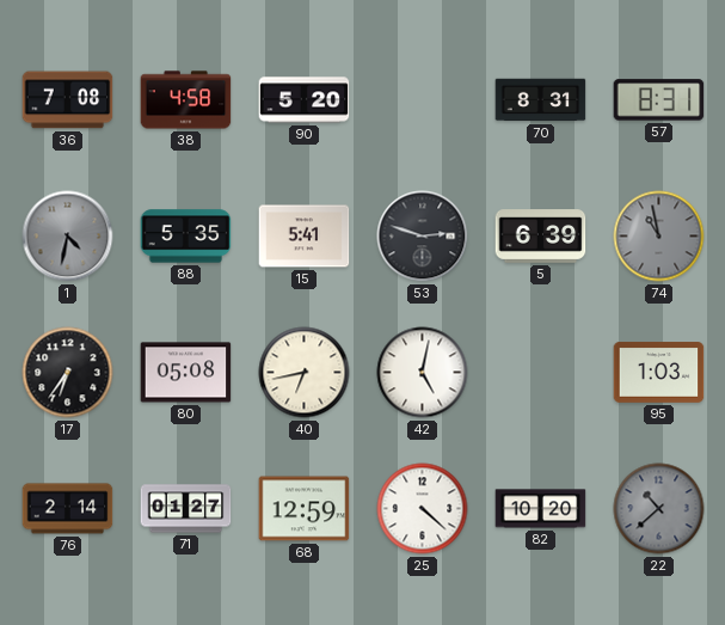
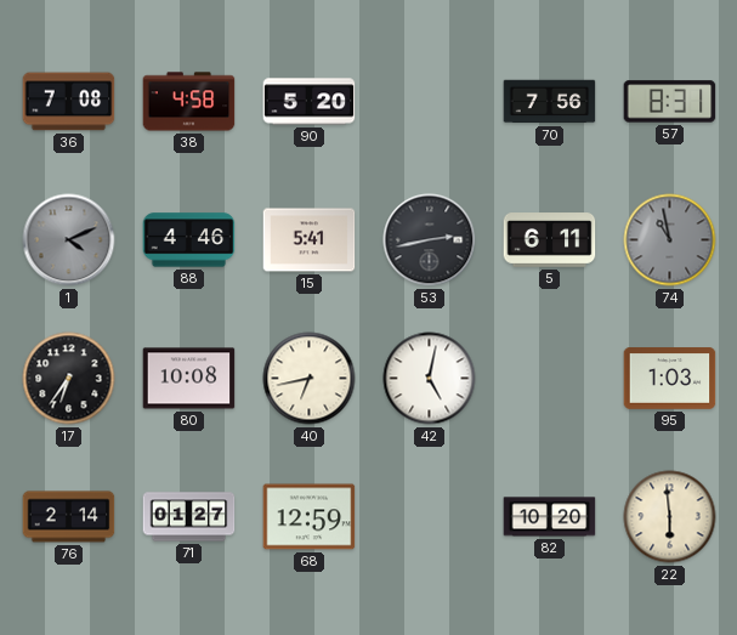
70: 8:31 -> 7:56
1: 4:32 -> 4:11
88: 5:35 -> 4:46
53: 2:48 -> 2:43
5: 6:39 -> 6:11
80: 05:08 -> 10:08
25: 4:22 -> none
22: 10:38 -> 5:59
22 dial: grey -> cream
